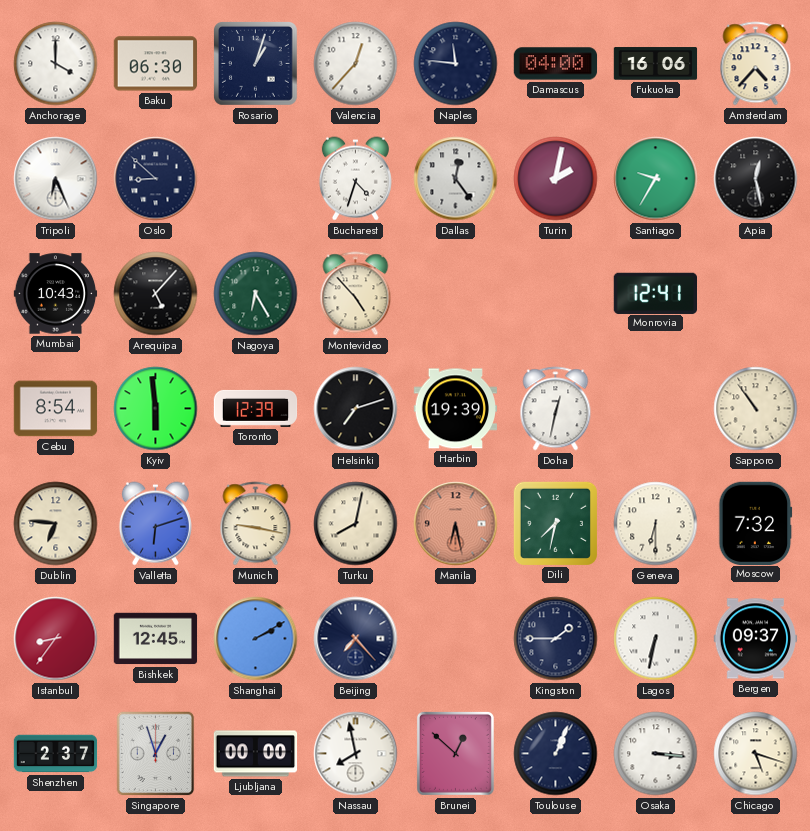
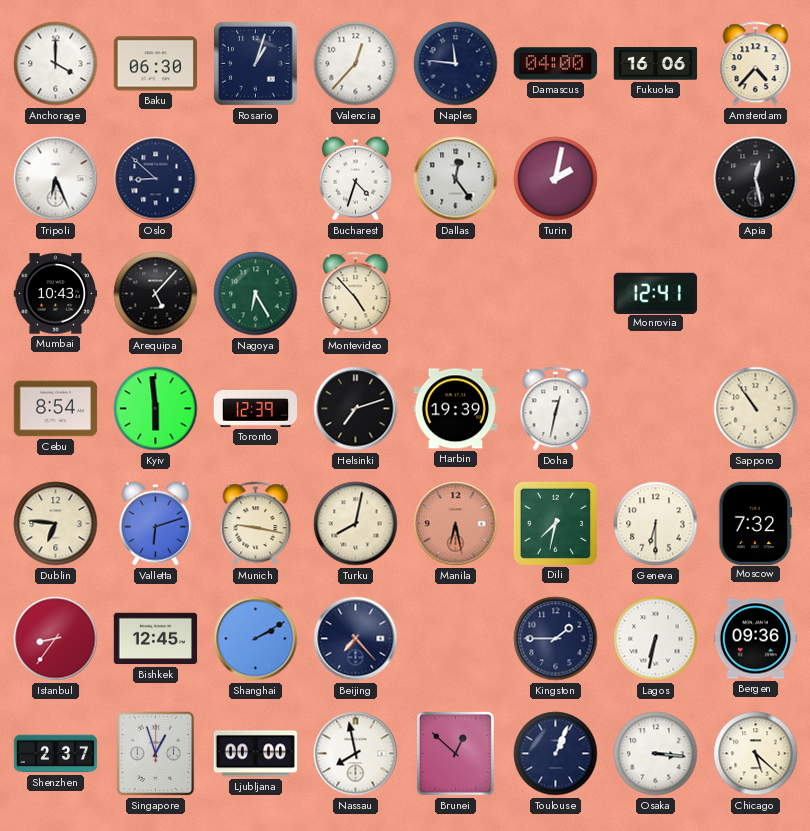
Santiago: 9:35 -> none
Bergen: 09:37 -> 09:36
Chicago: 5:18 -> 5:22
